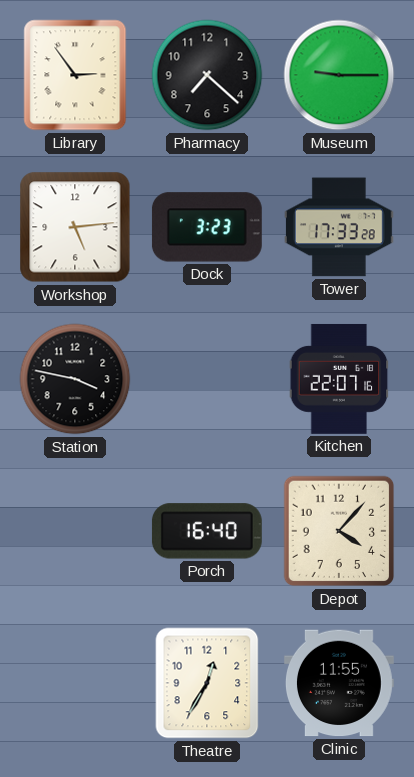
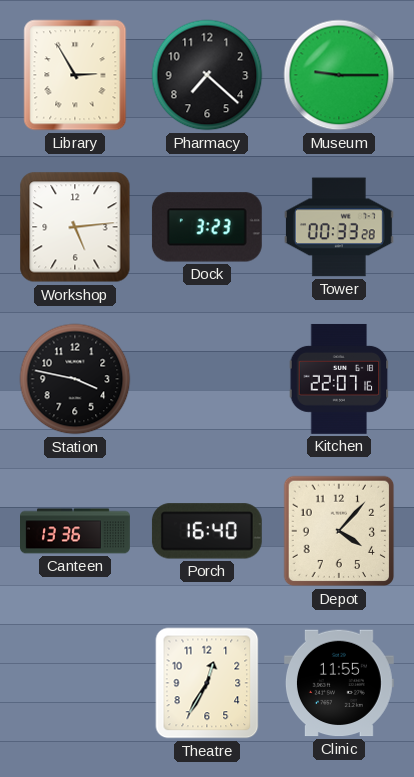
Library: 2:54 -> 2:55
Tower: 17:33 -> 00:33
Canteen: none -> 13:36
